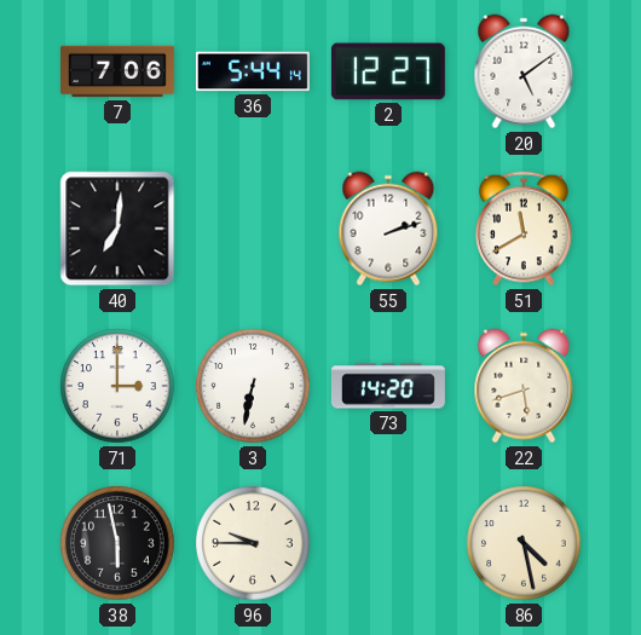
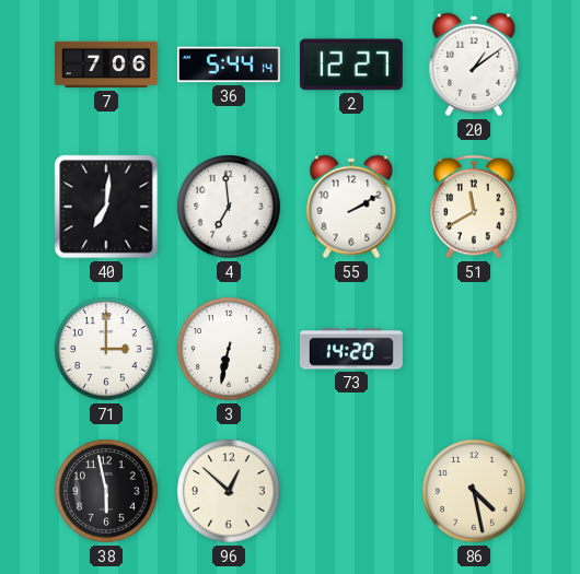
20: 5:09 -> 1:09
4: none -> 6:59
55: 2:12 -> 2:10
22: 5:42 -> none
96: 9:45 -> 12:52
